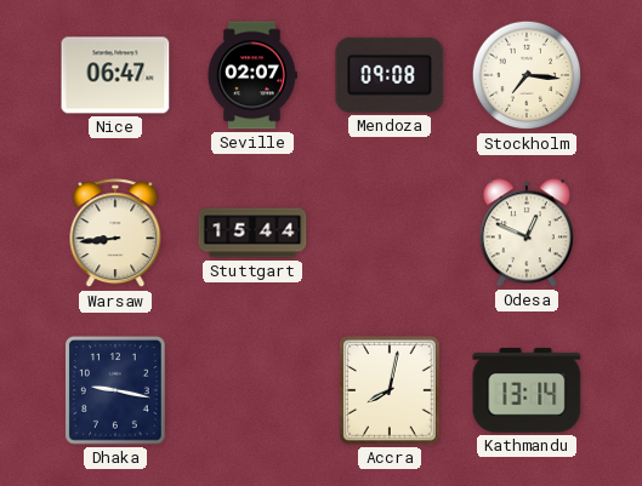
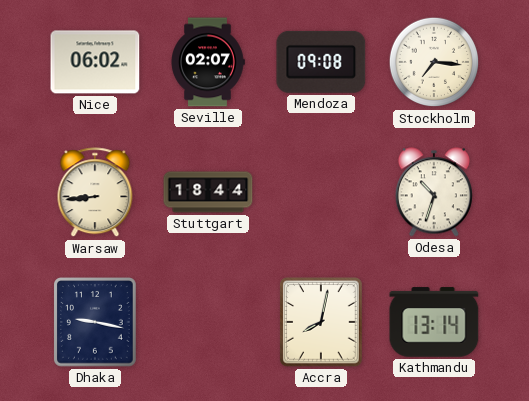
Nice: 06:47 -> 06:02
Stuttgart: 15:44 -> 18:44
Odesa: 12:49 -> 10:33
